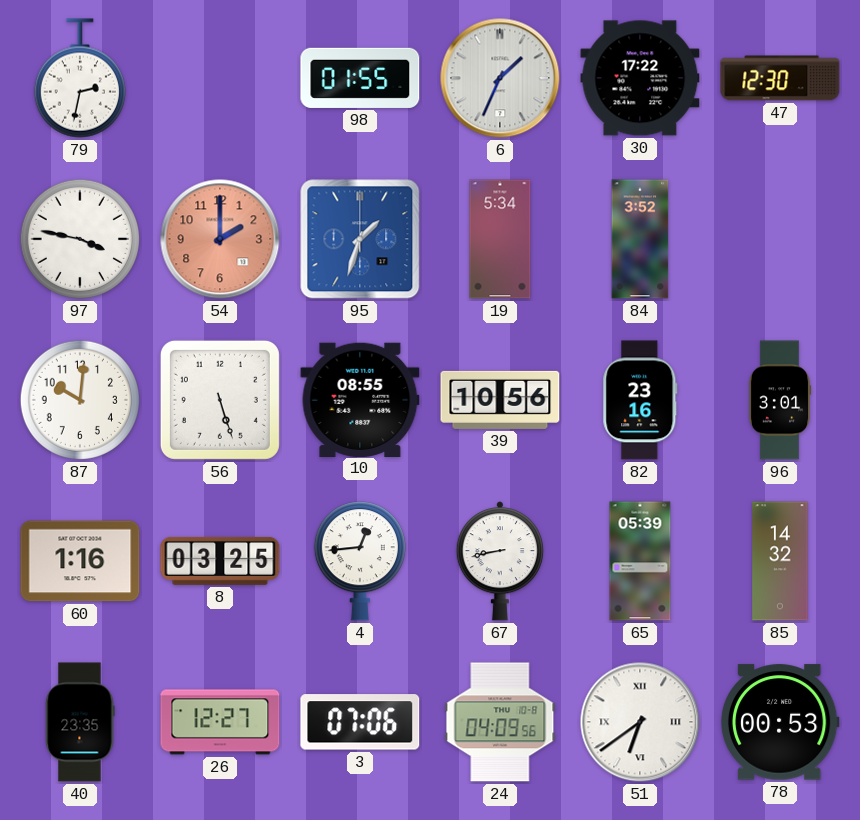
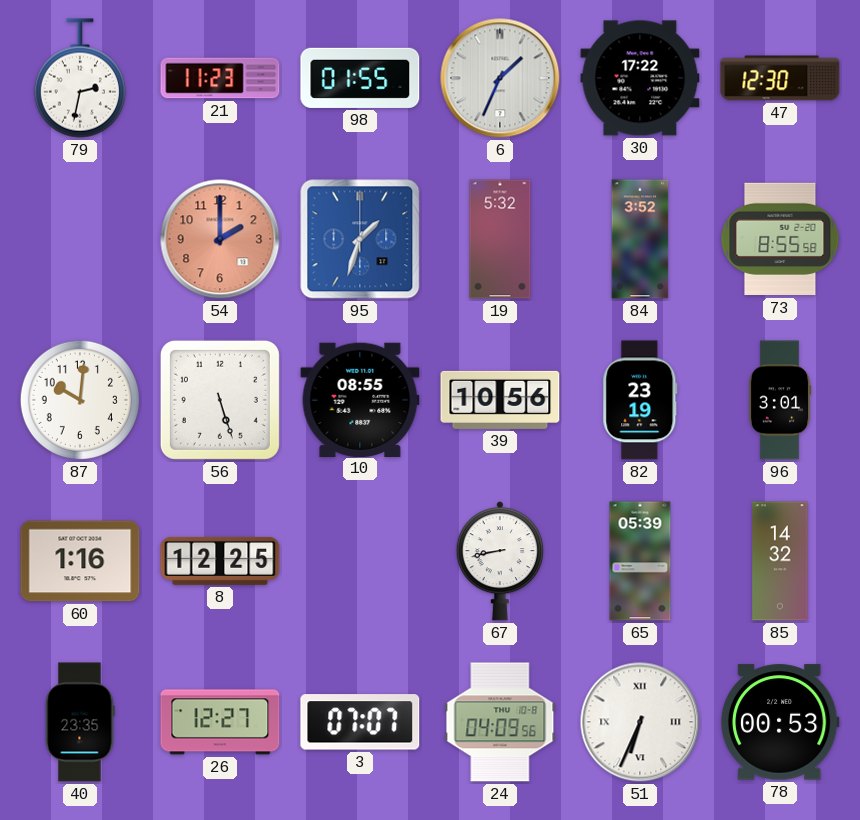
21: none -> 11:23
97: 3:47 -> none
19: 5:34 -> 5:32
73: none -> 8:55
82: 23:16 -> 23:19
8: 03:25 -> 12:25
4: 12:44 -> none
3: 07:06 -> 07:07
51: 6:39 -> 6:34
